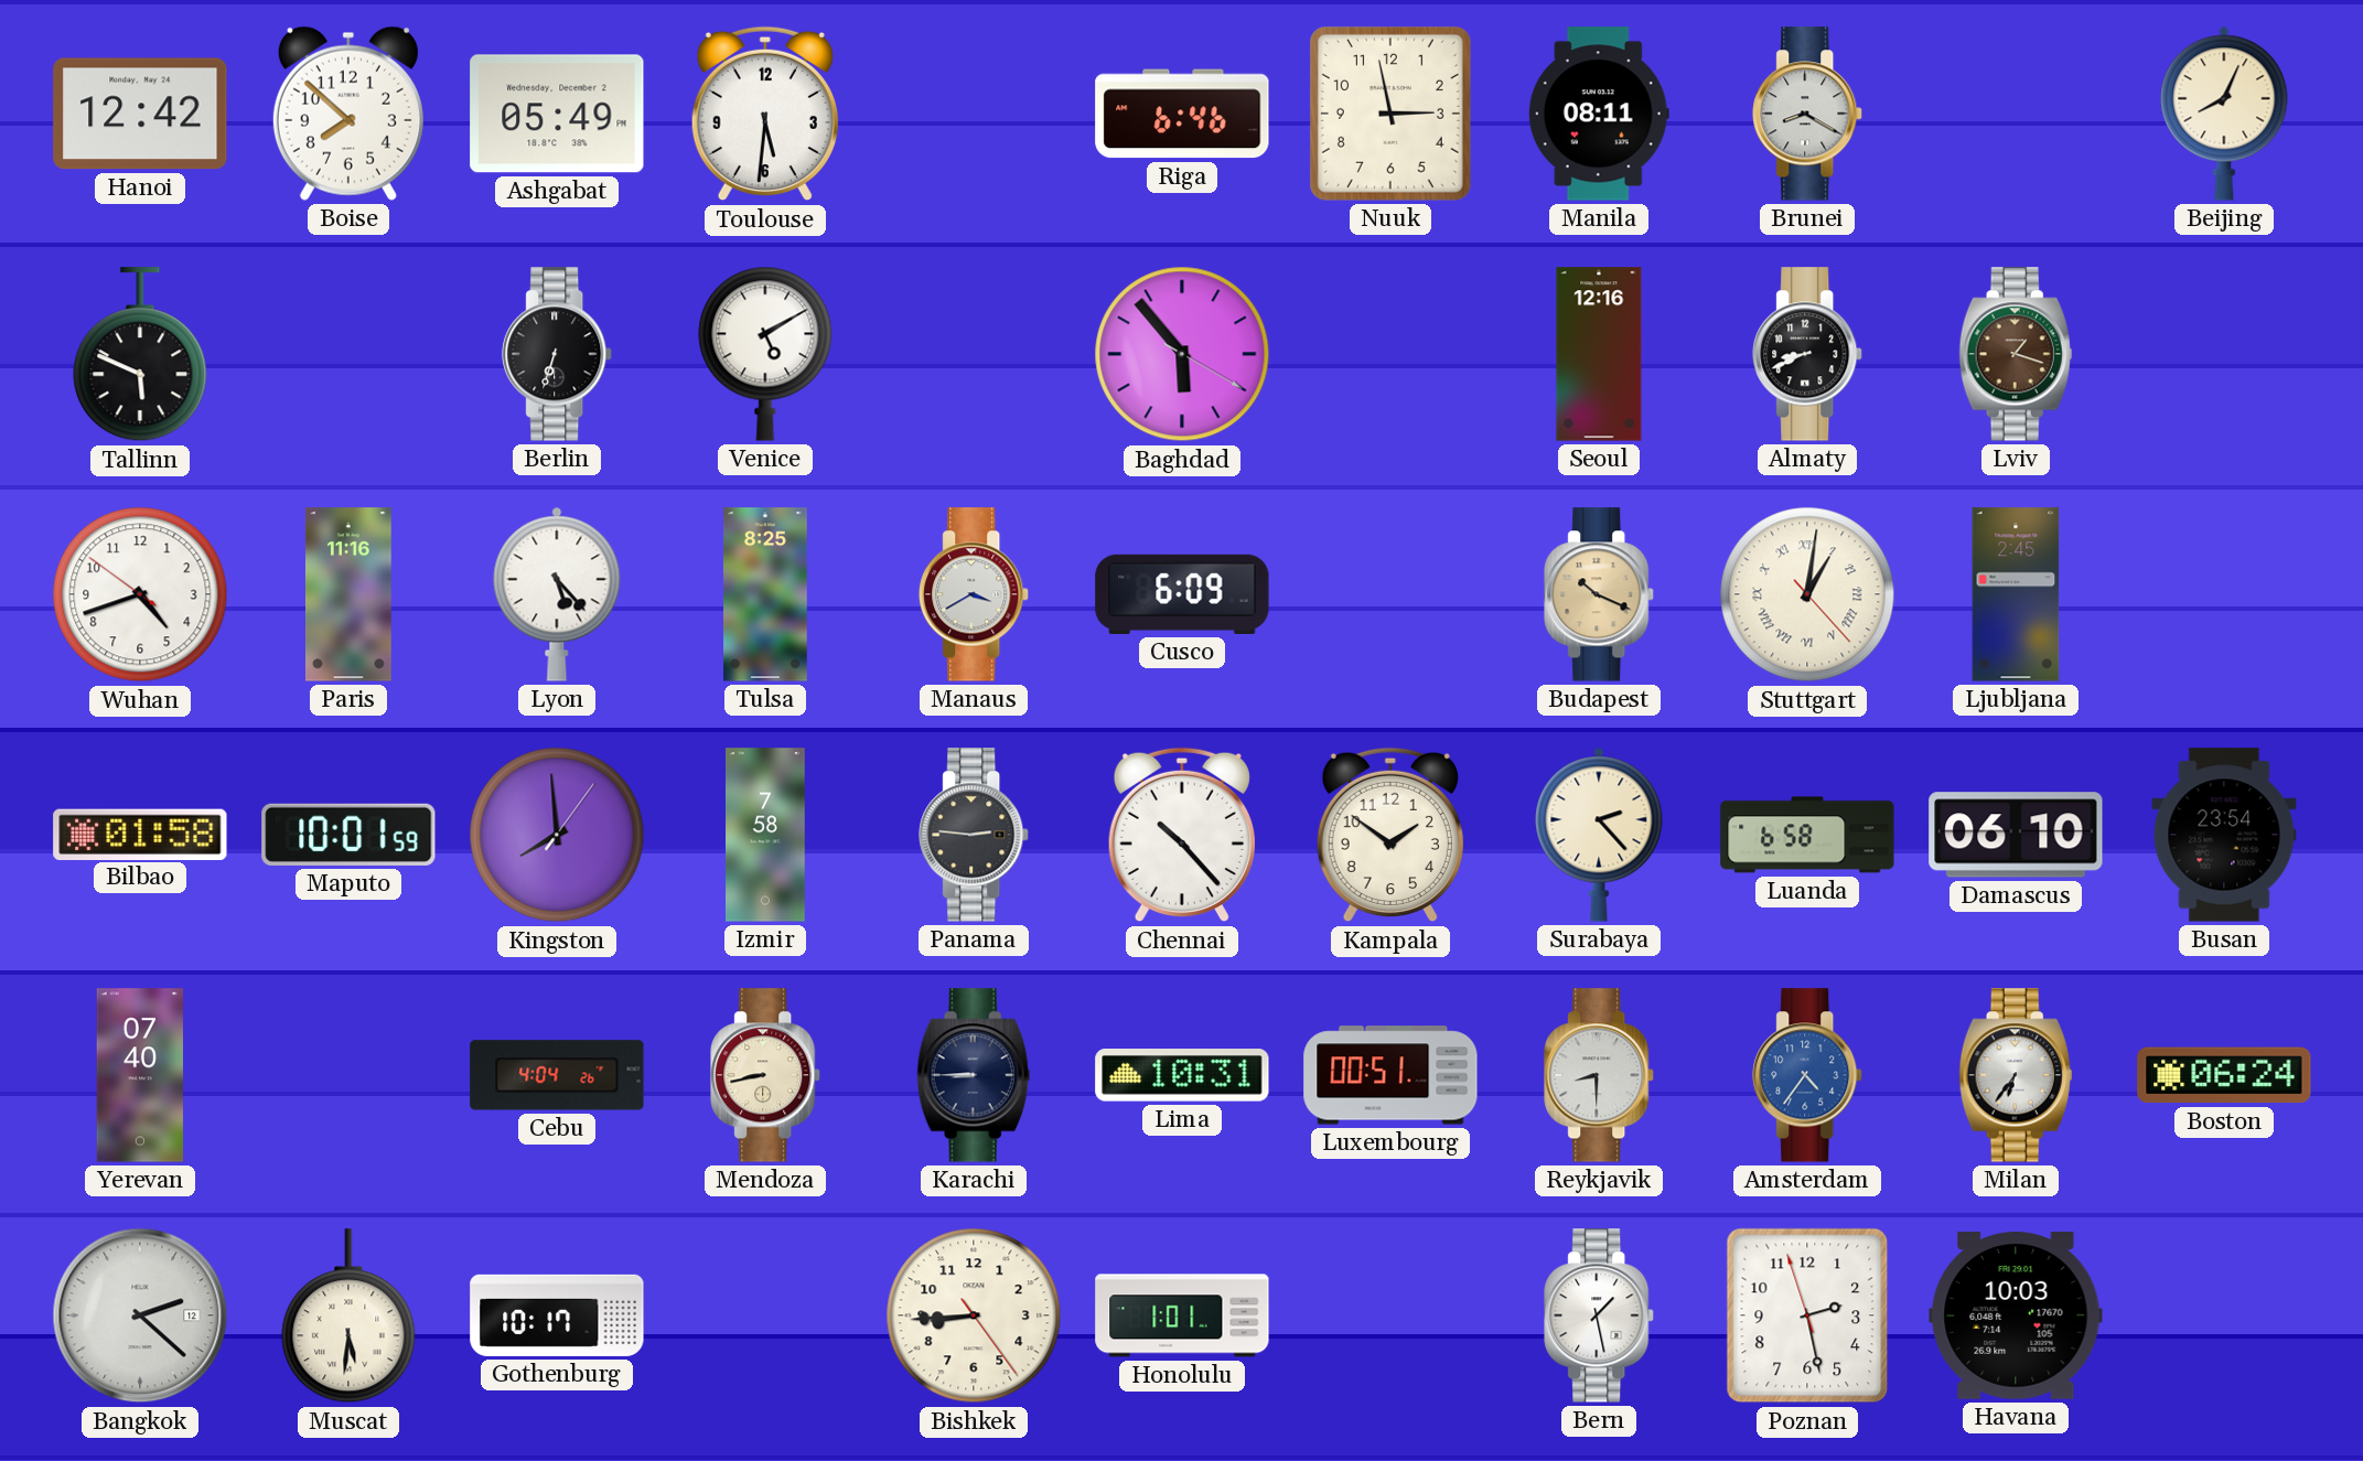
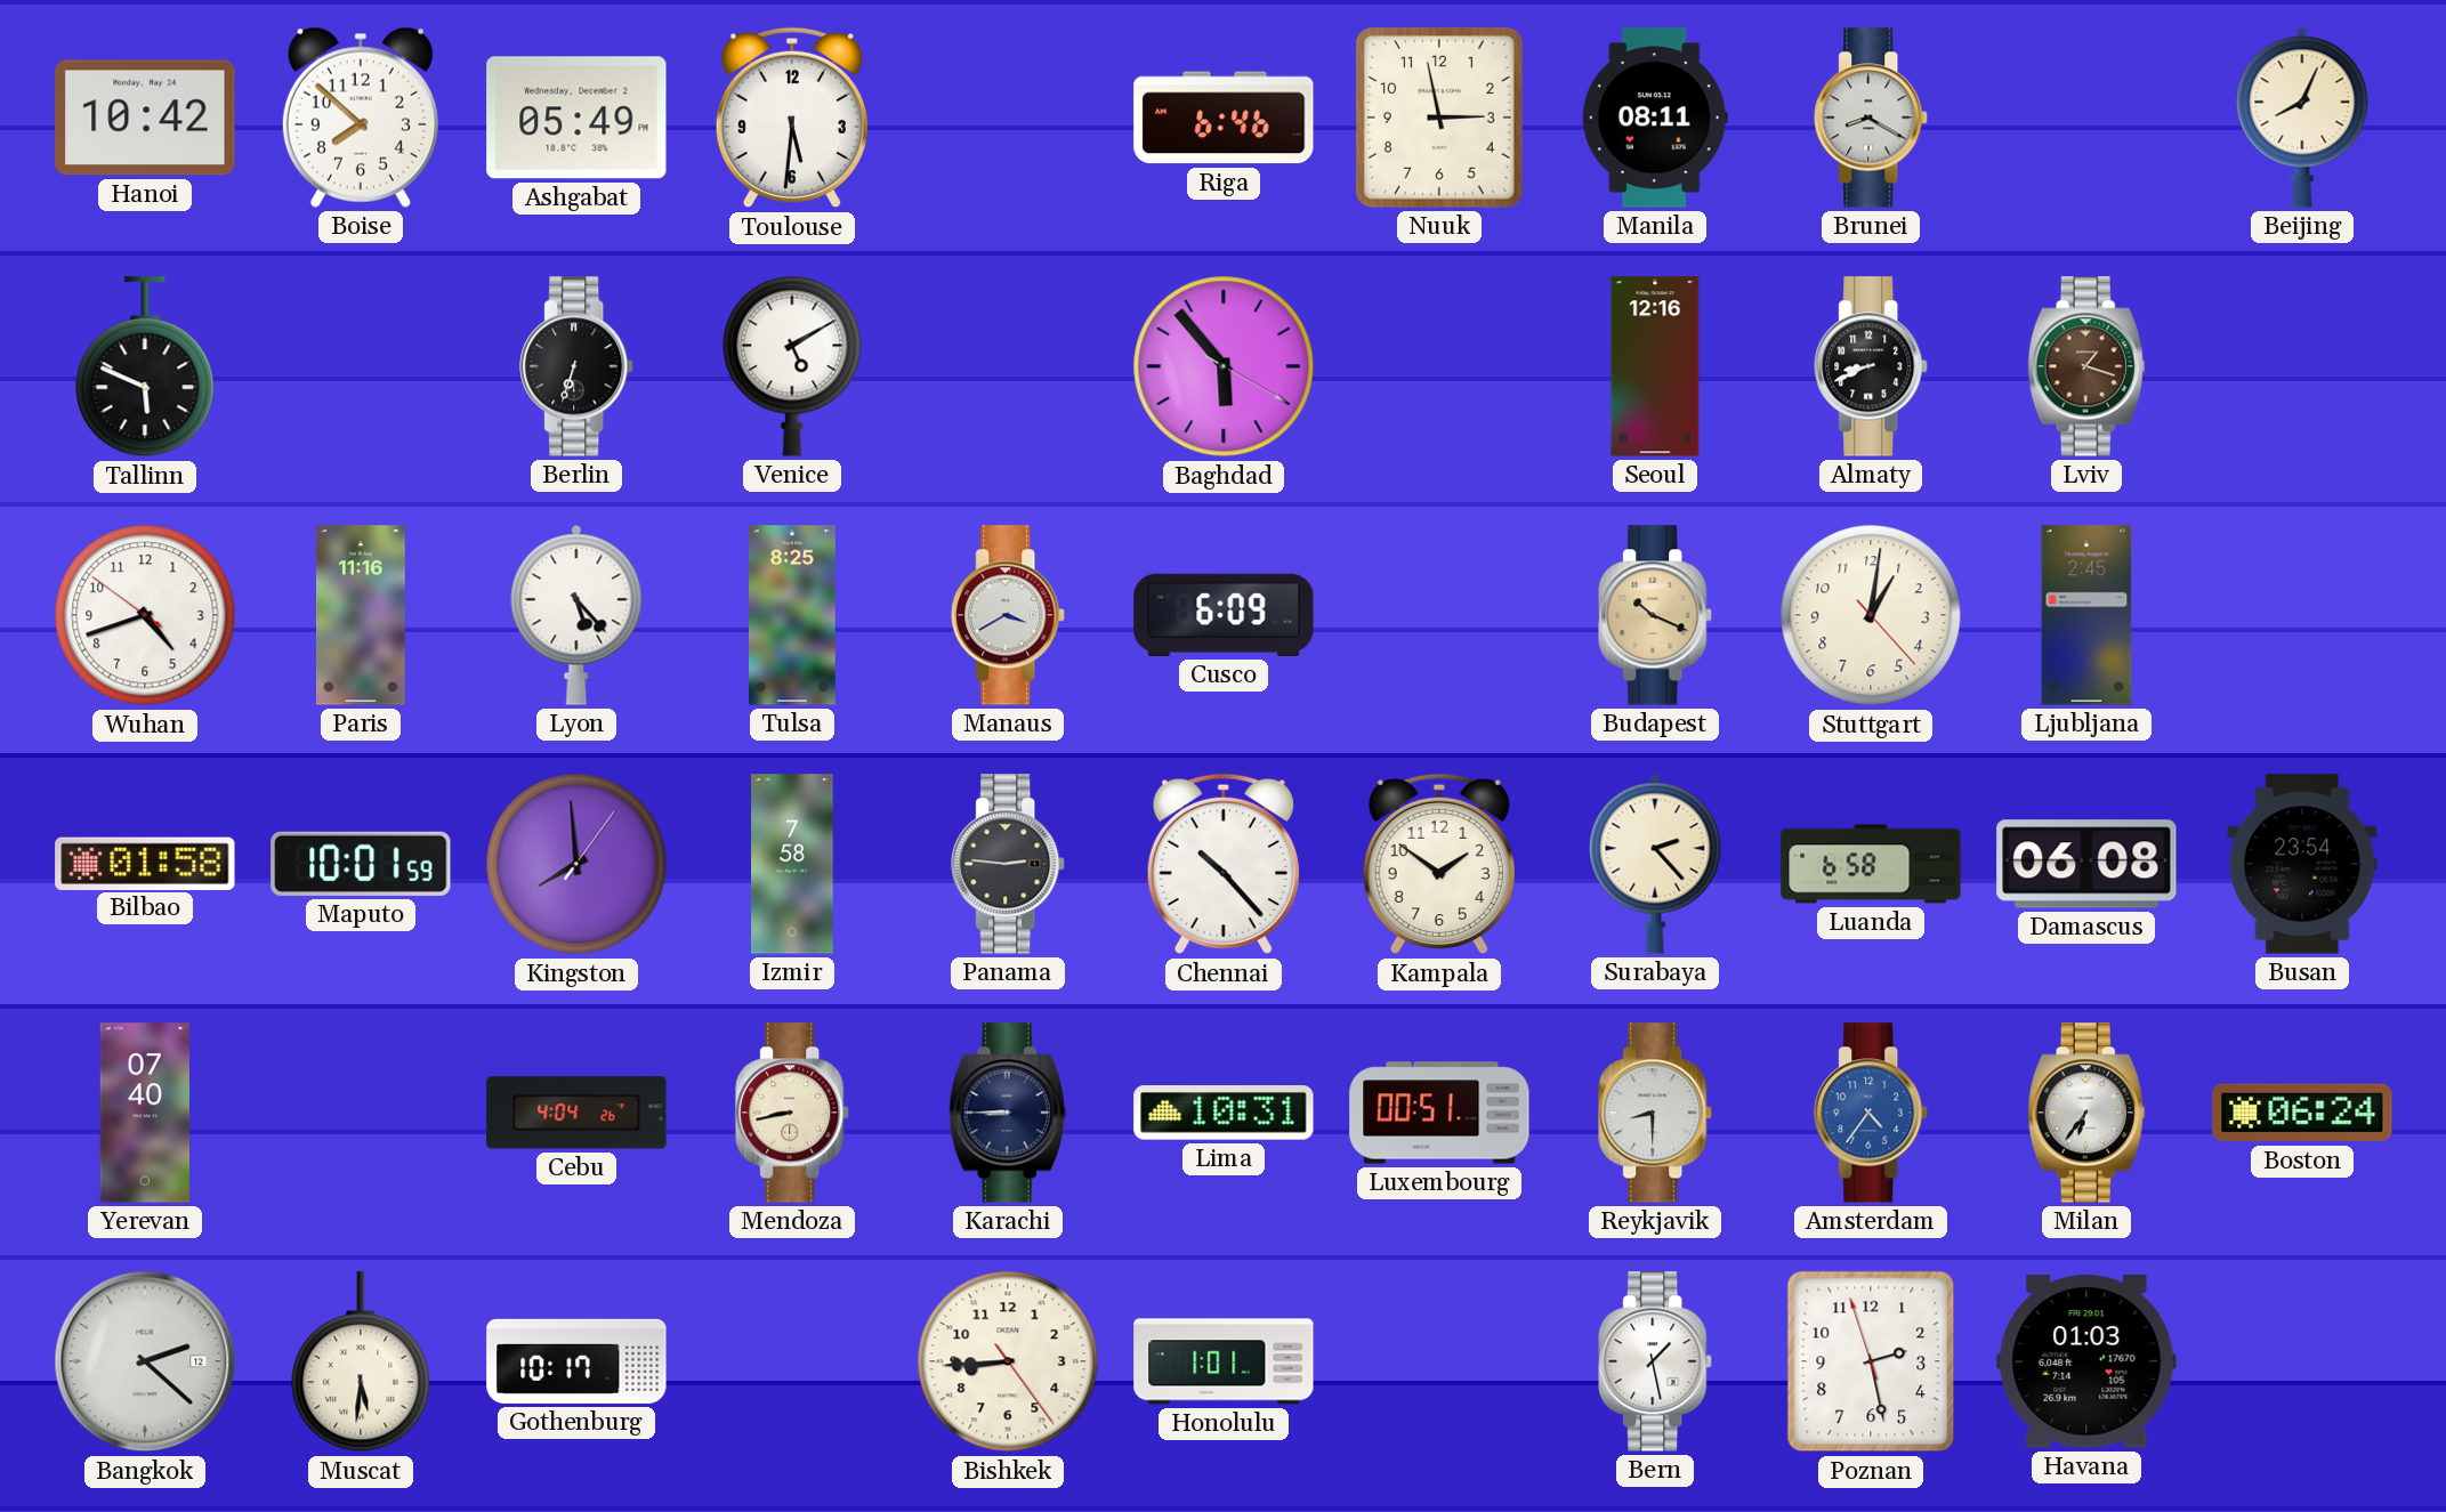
Hanoi: 12:42 -> 10:42
Stuttgart numerals: Roman -> Arabic
Damascus: 06:10 -> 06:08
Havana: 10:03 -> 01:03
